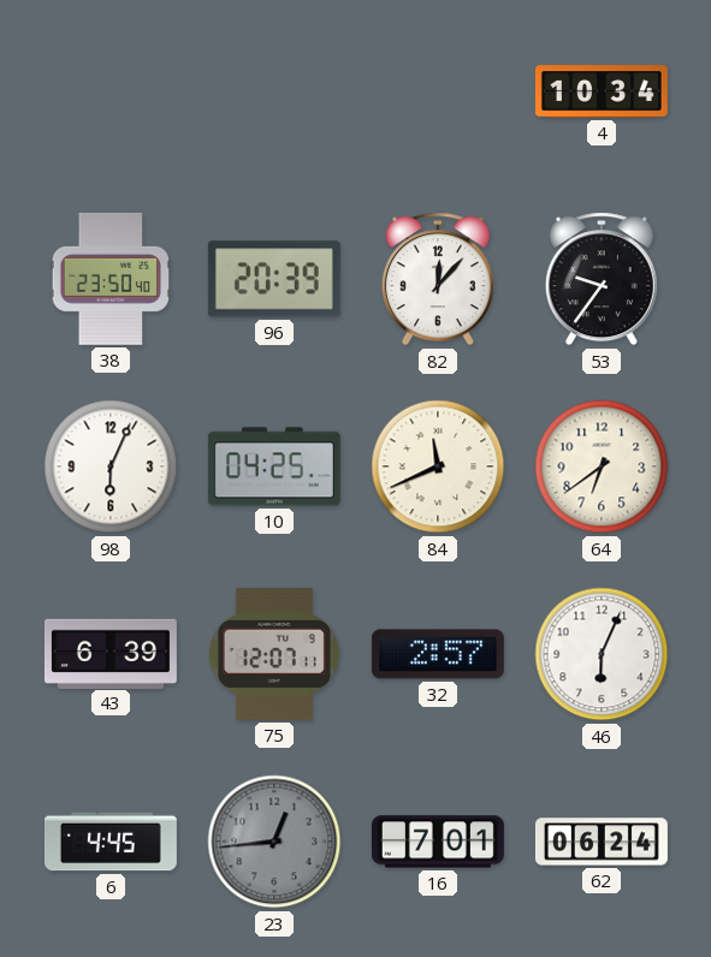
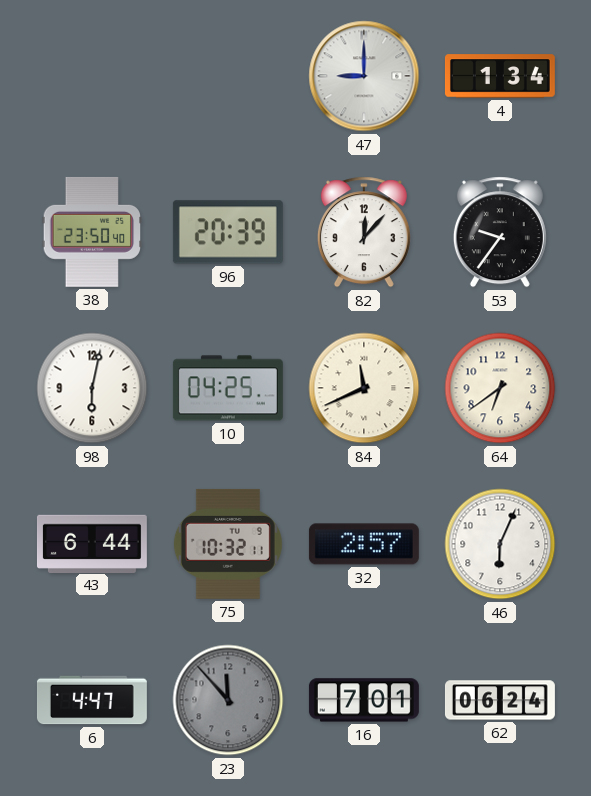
47: none -> 9:00
4: 10:34 -> 1:34
98: 6:04 -> 6:02
43: 6:39 -> 6:44
75: 12:07 -> 10:32
6: 4:45 -> 4:47
23: 12:44 -> 11:53
